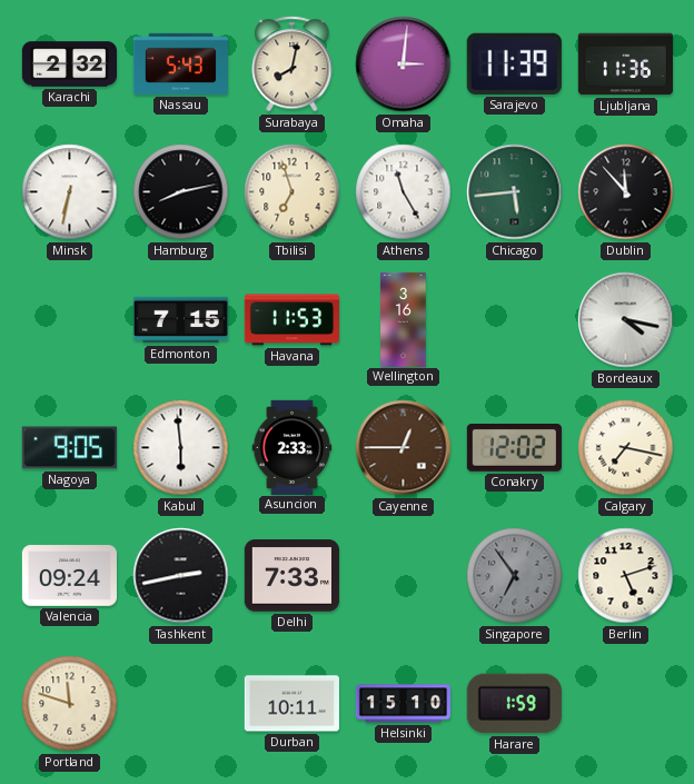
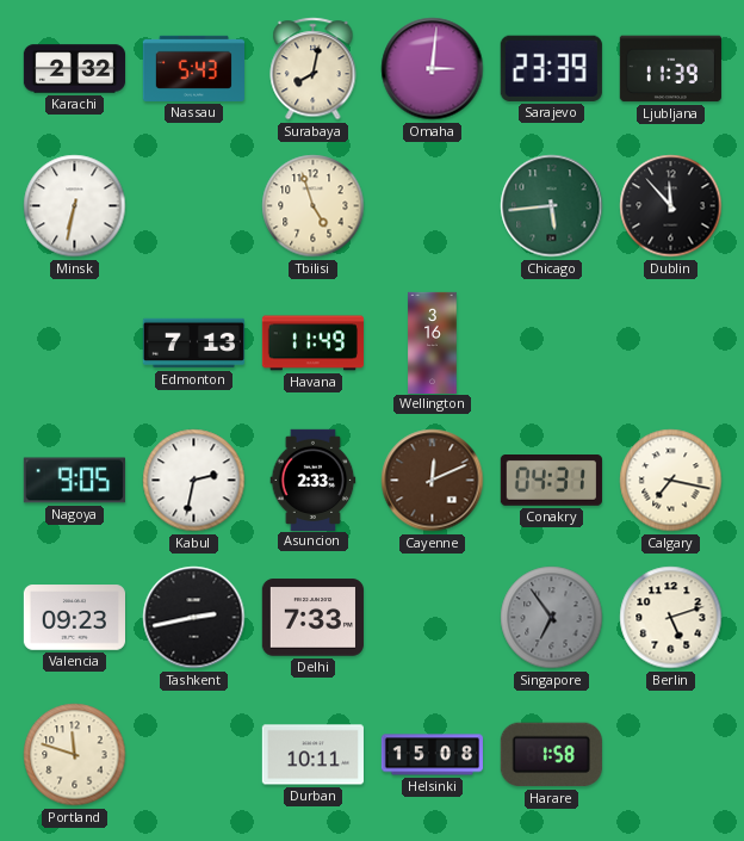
Sarajevo: 11:39 -> 23:39
Ljubljana: 11:36 -> 11:39
Hamburg: 8:13 -> none
Tbilisi: 6:57 -> 4:57
Athens: 11:25 -> none
Edmonton: 7:15 -> 7:13
Havana: 11:53 -> 11:49
Bordeaux: 4:17 -> none
Kabul: 5:59 -> 2:32
Cayenne: 12:45 -> 12:11
Conakry: 12:02 -> 04:31
Valencia: 09:24 -> 09:23
Helsinki: 15:10 -> 15:08
Harare: 1:59 -> 1:58
